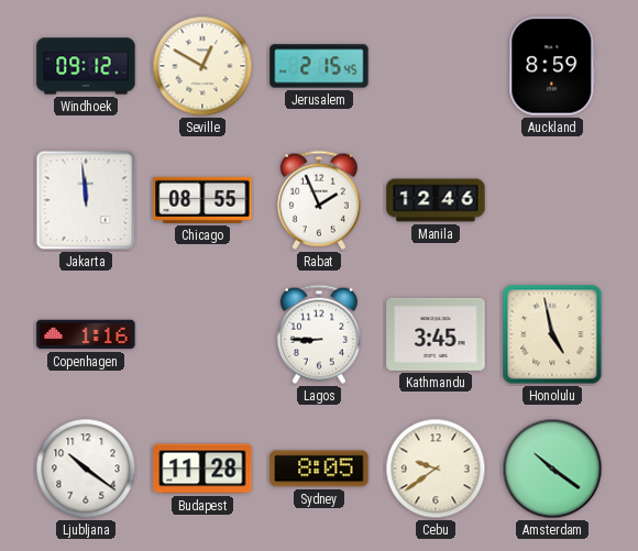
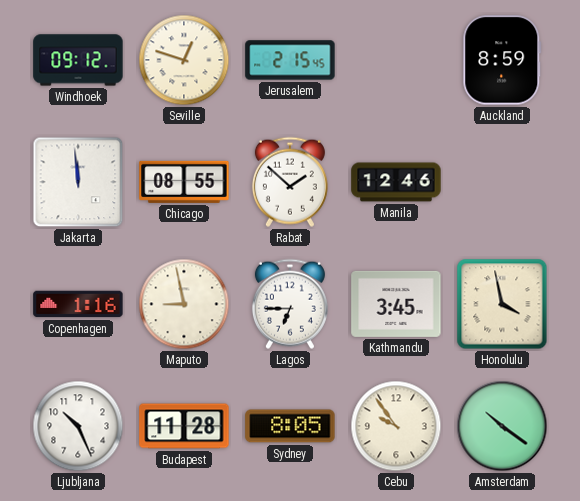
Seville: 12:50 -> 12:48
Rabat: 1:56 -> 1:52
Maputo: none -> 8:58
Lagos: 8:45 -> 6:45
Honolulu: 4:58 -> 3:58
Ljubljana: 10:21 -> 10:26
Cebu: 9:39 -> 9:54
